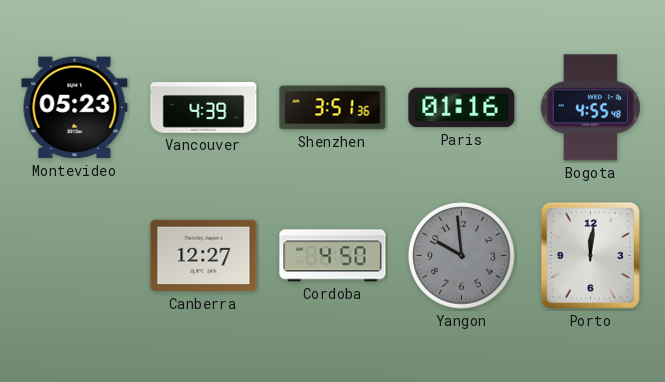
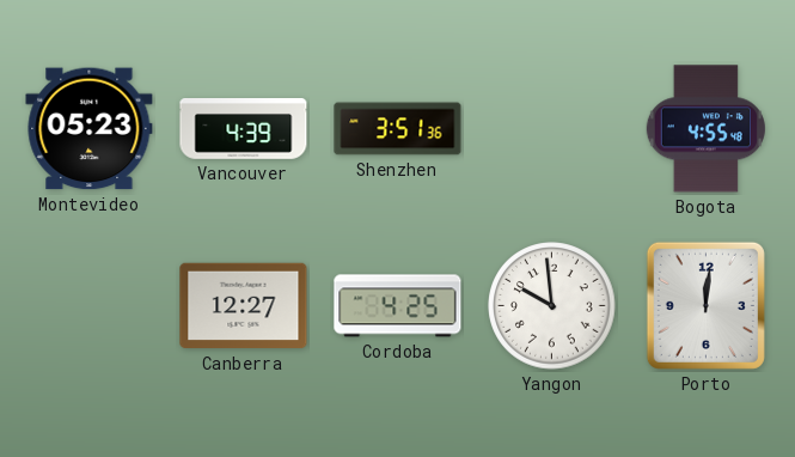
Paris: 01:16 -> none
Cordoba: 4:50 -> 4:25
Yangon dial: grey -> white
